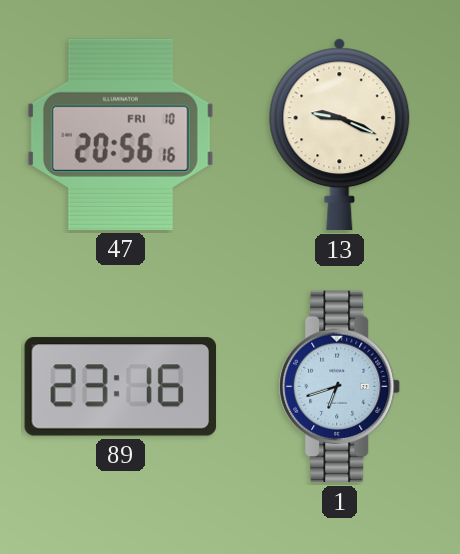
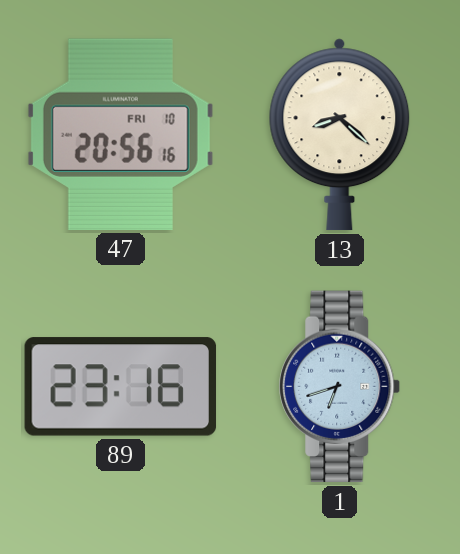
13: 9:19 -> 8:22
